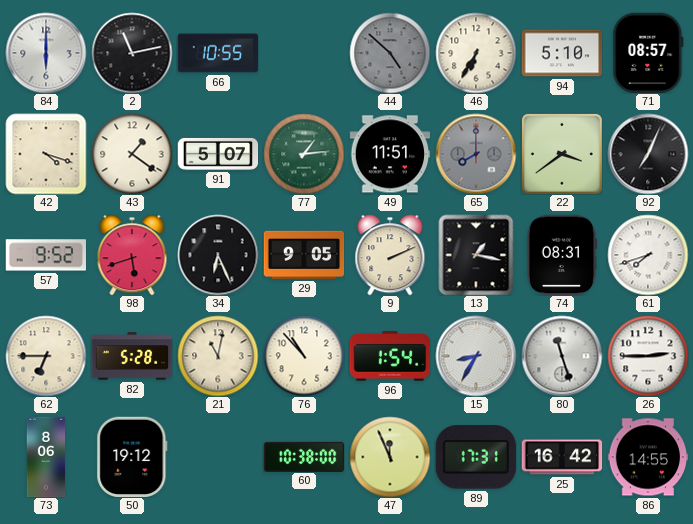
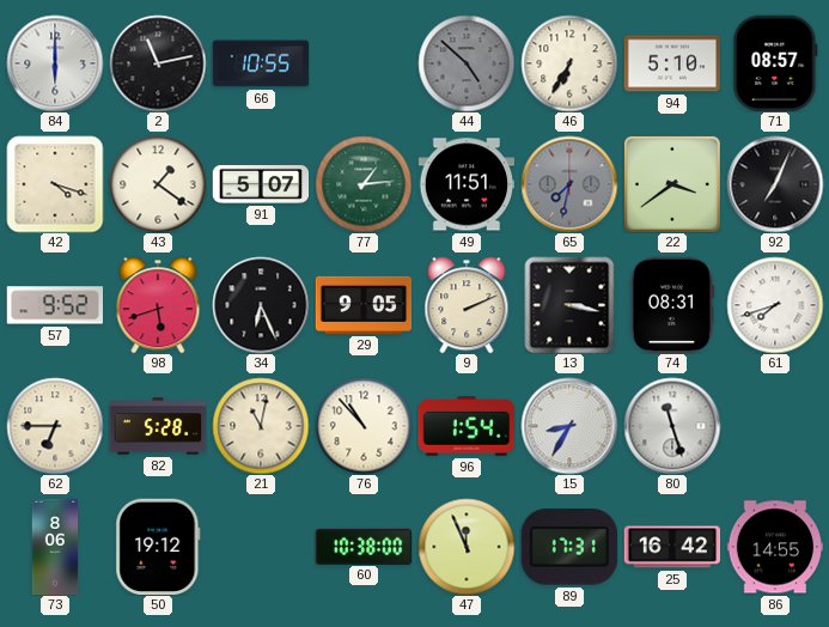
65: 8:00 -> 7:32
13: 1:17 -> 3:17
26: 2:45 -> none
